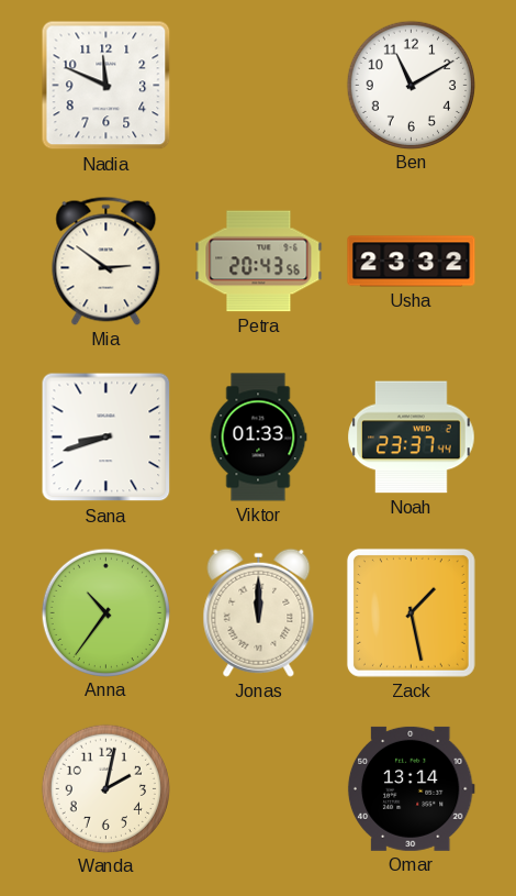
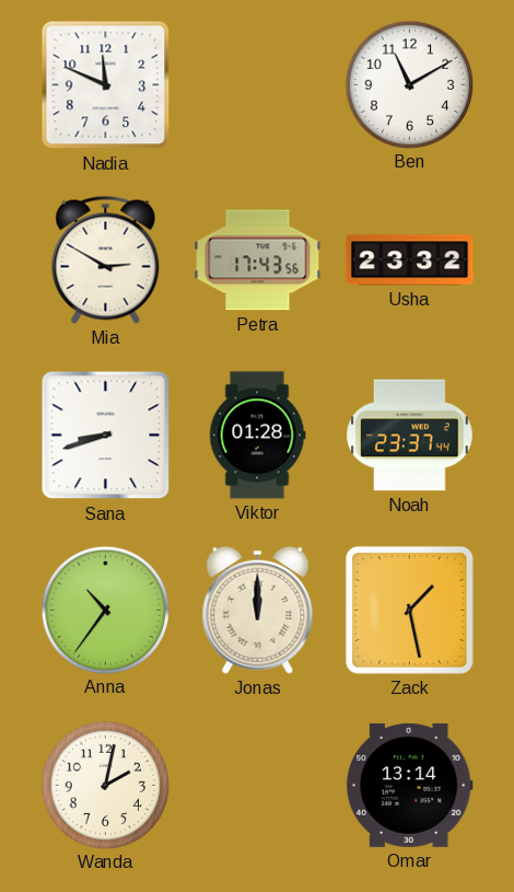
Mia: 2:51 -> 2:50
Petra: 20:43 -> 17:43
Viktor: 01:33 -> 01:28
